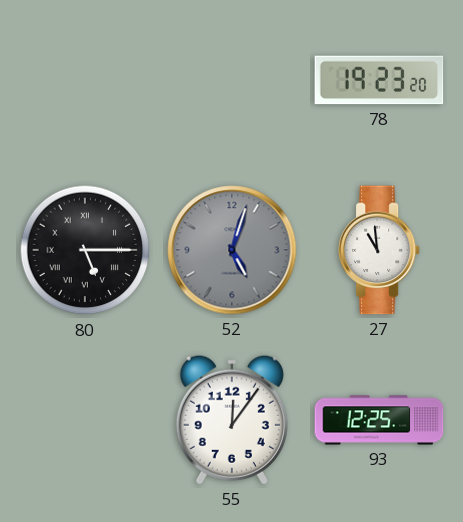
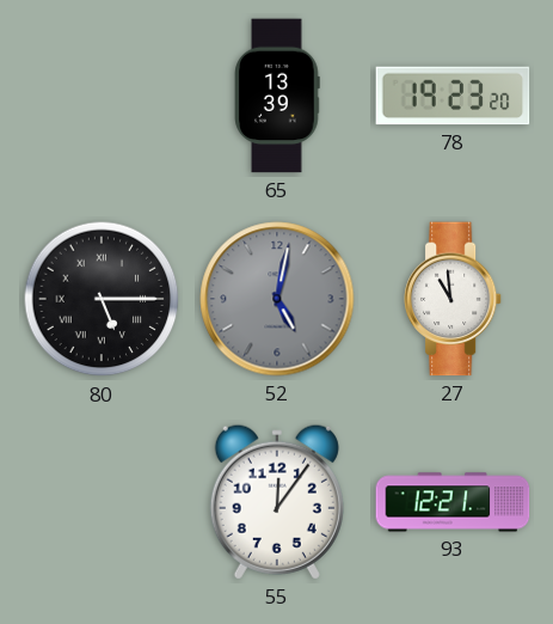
65: none -> 13:39
52: 5:03 -> 5:02
93: 12:25 -> 12:21
